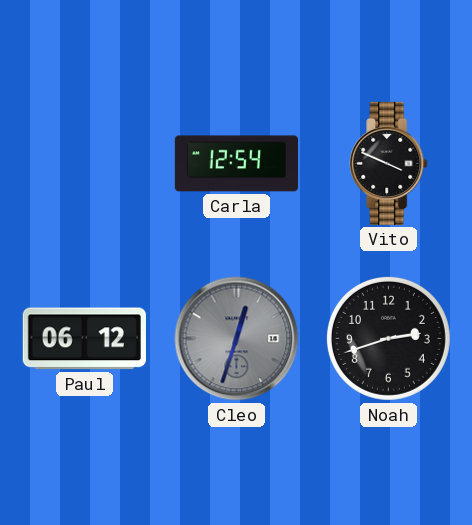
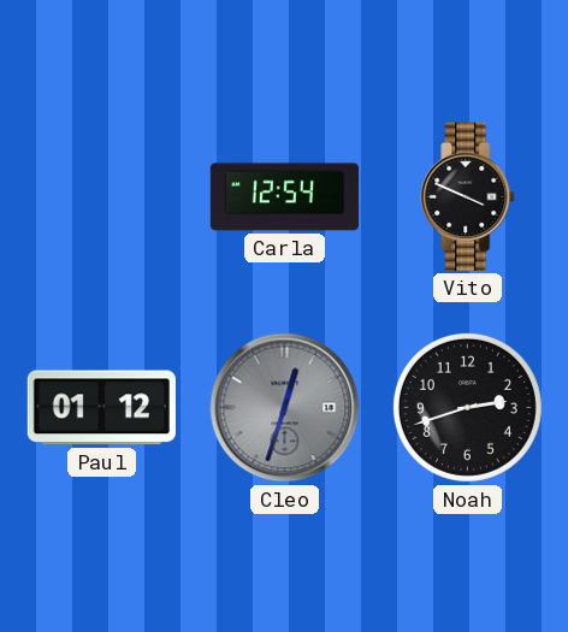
Paul: 06:12 -> 01:12
